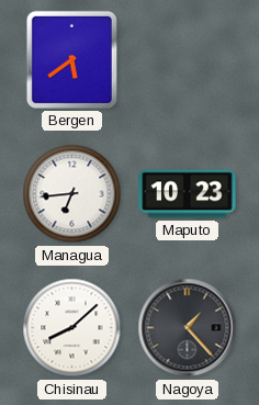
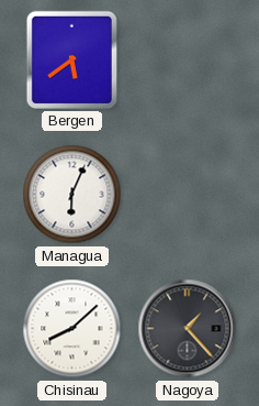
Managua: 6:44 -> 6:04
Maputo: 10:23 -> none
